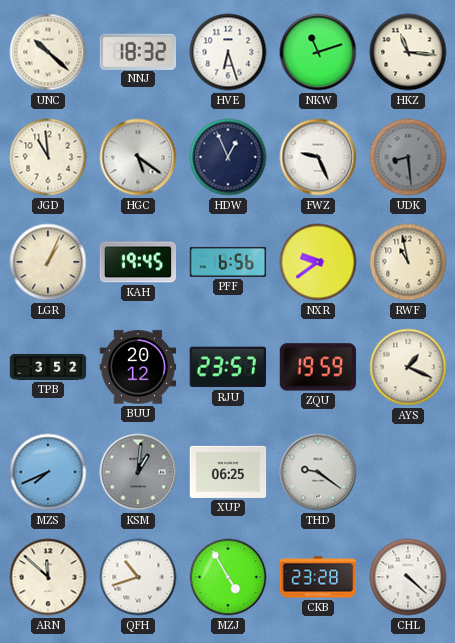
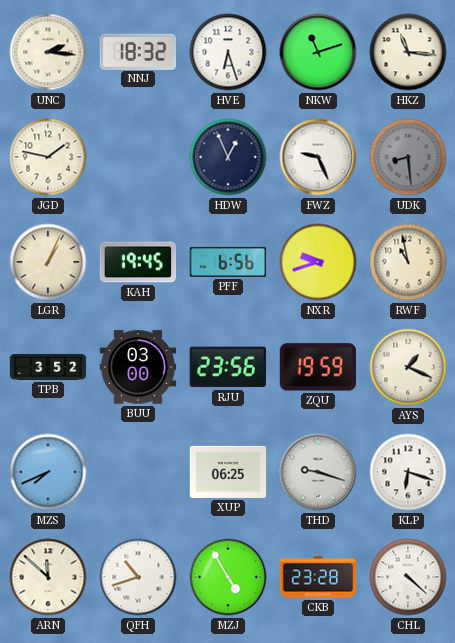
UNC: 10:22 -> 2:16
JGD: 10:59 -> 1:47
HGC: 5:21 -> none
NXR: 9:39 -> 9:42
BUU: 20:12 -> 03:00
RJU: 23:57 -> 23:56
KSM: 1:01 -> none
THD: 9:21 -> 9:18
KLP: none -> 6:18
